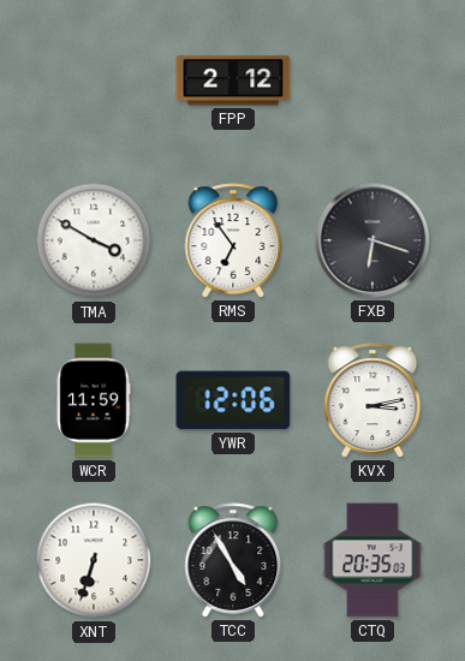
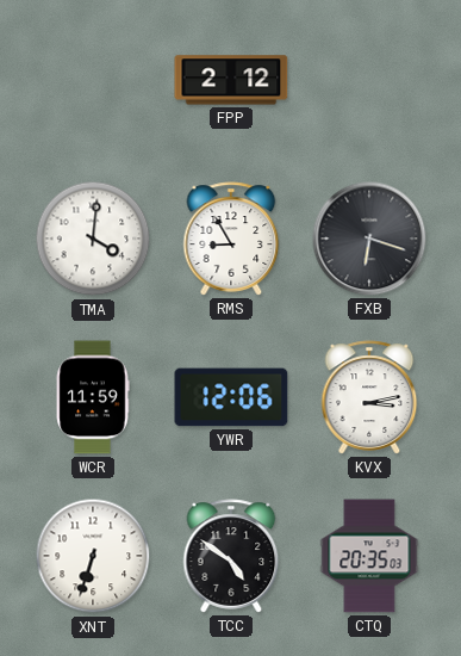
TMA: 3:50 -> 4:01
RMS: 6:54 -> 8:55
TCC: 4:55 -> 4:51
